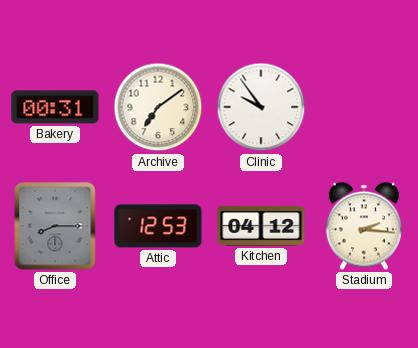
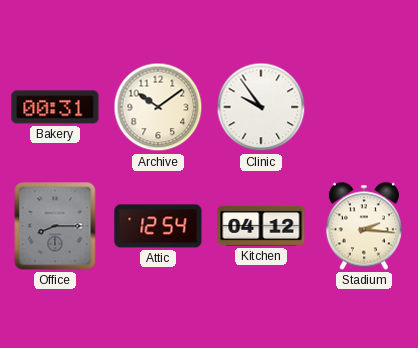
Archive: 7:09 -> 10:09
Attic: 12:53 -> 12:54
